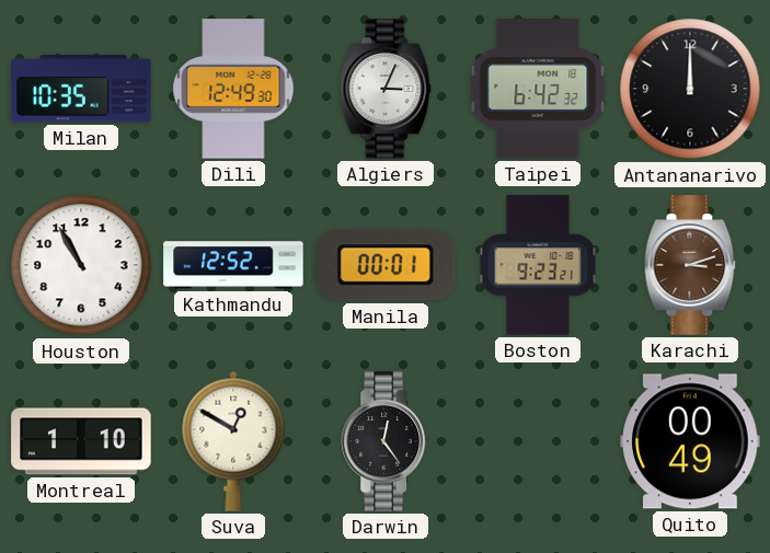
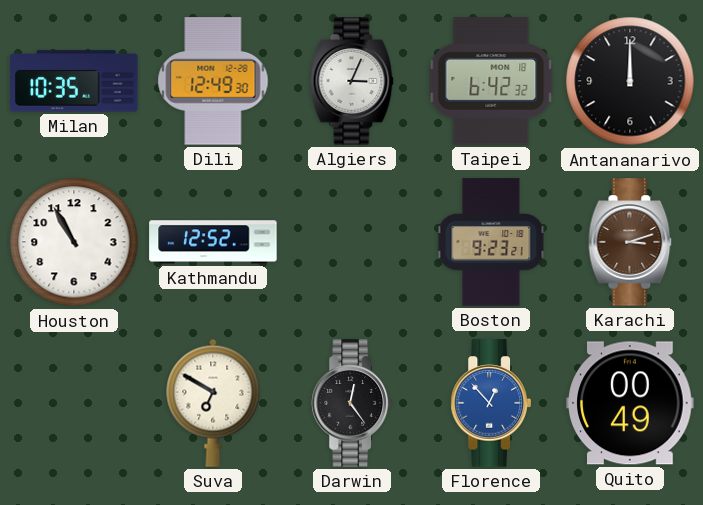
Manila: 00:01 -> none
Montreal: 1:10 -> none
Suva: 12:50 -> 6:50
Florence: none -> 12:53
